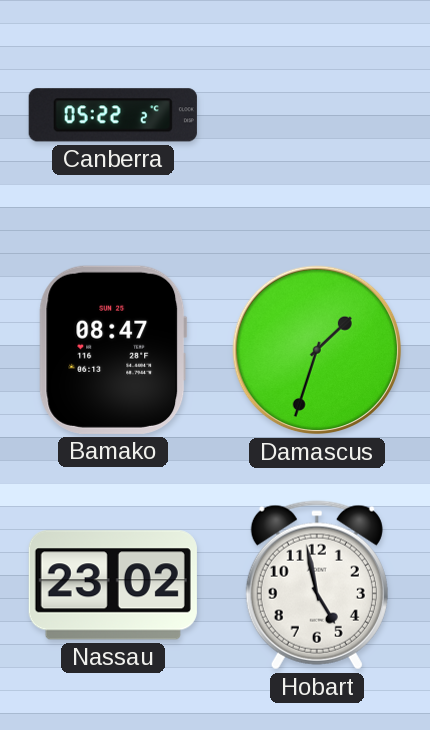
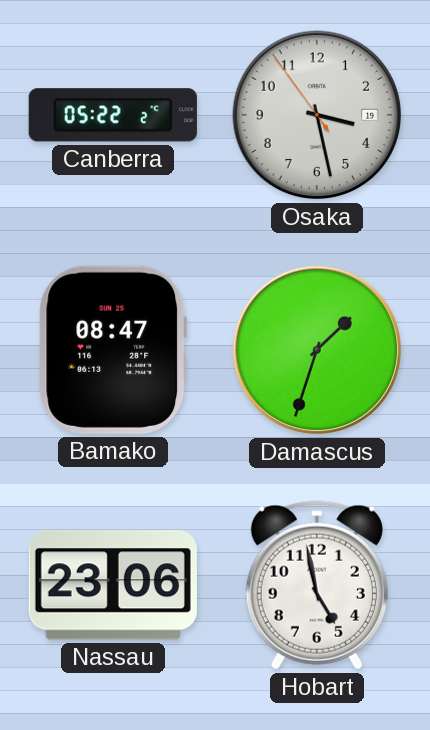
Osaka: none -> 3:27
Nassau: 23:02 -> 23:06
